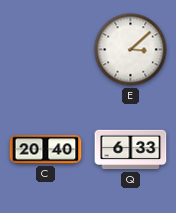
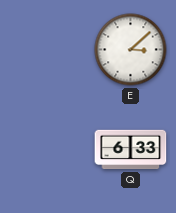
C: 20:40 -> none
